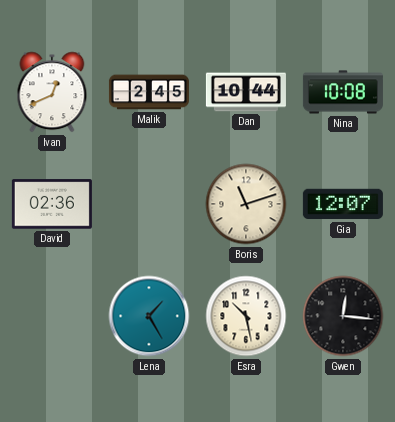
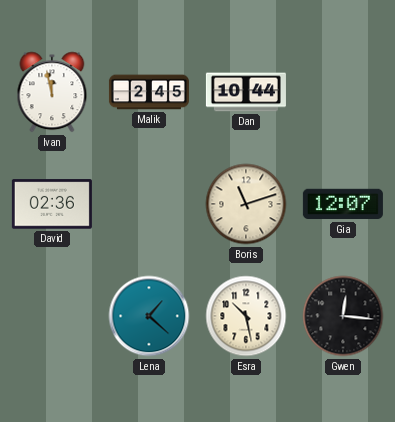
Ivan: 12:41 -> 11:58
Nina: 10:08 -> none
Lena: 1:25 -> 1:22
